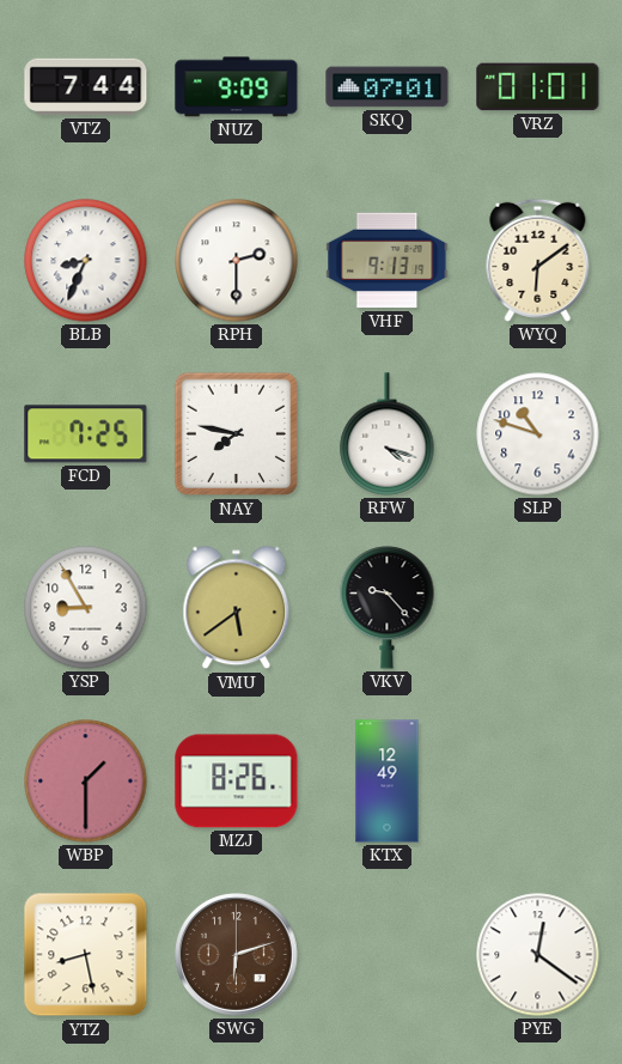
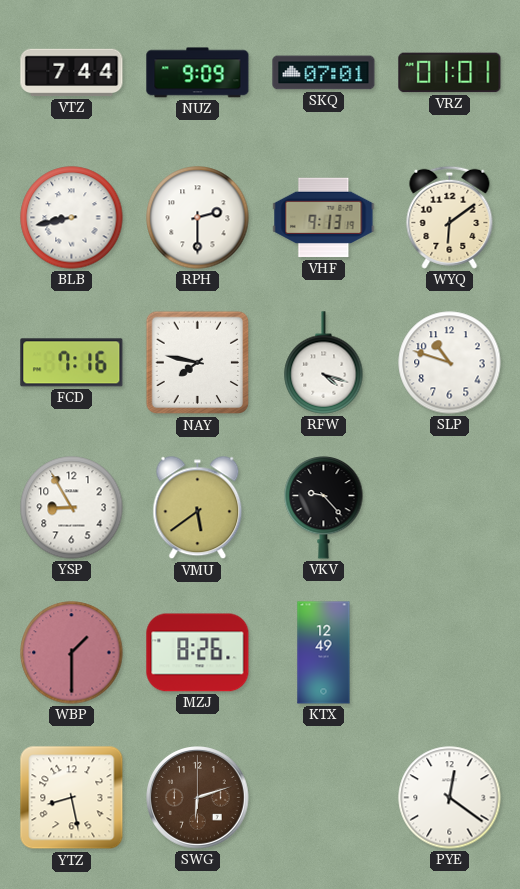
BLB: 8:34 -> 8:43
FCD: 7:25 -> 7:16
